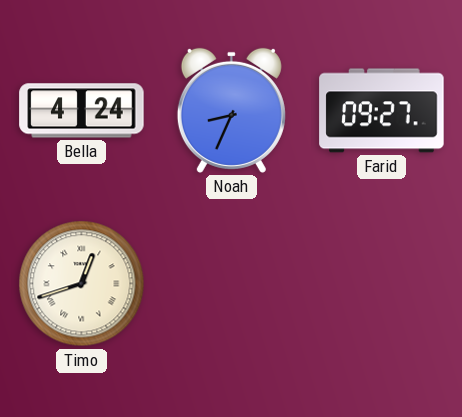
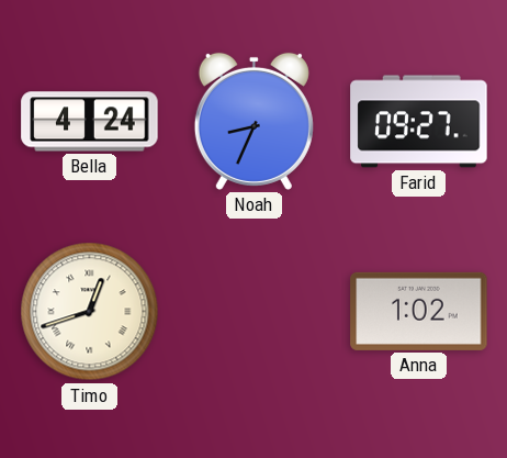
Anna: none -> 1:02
